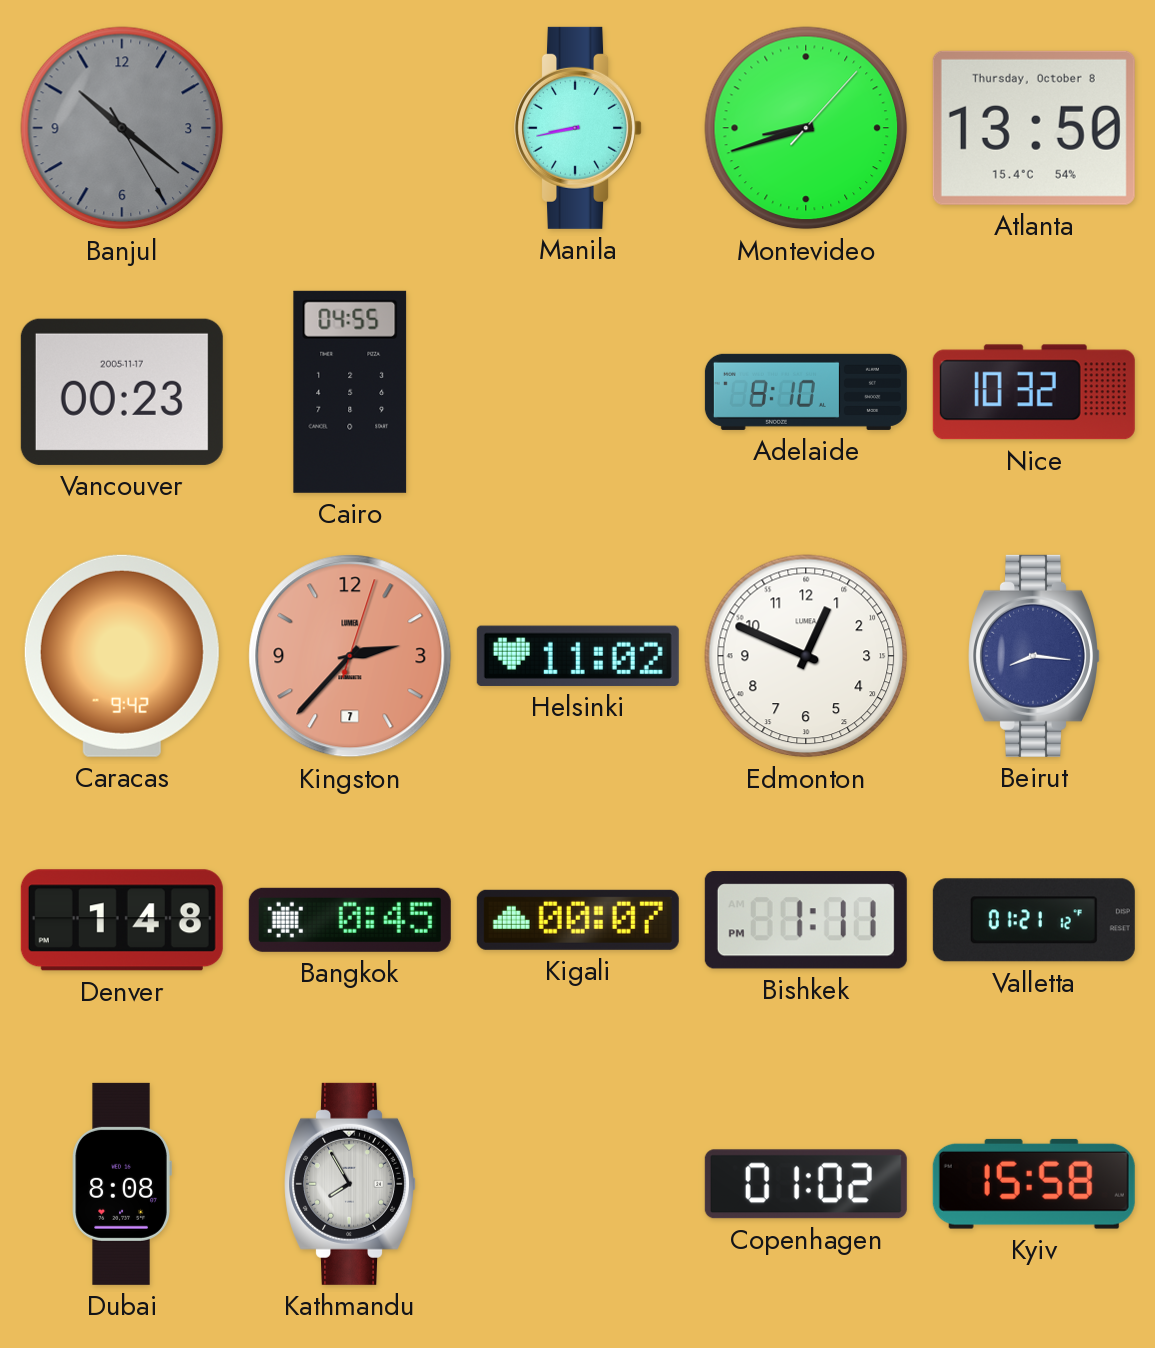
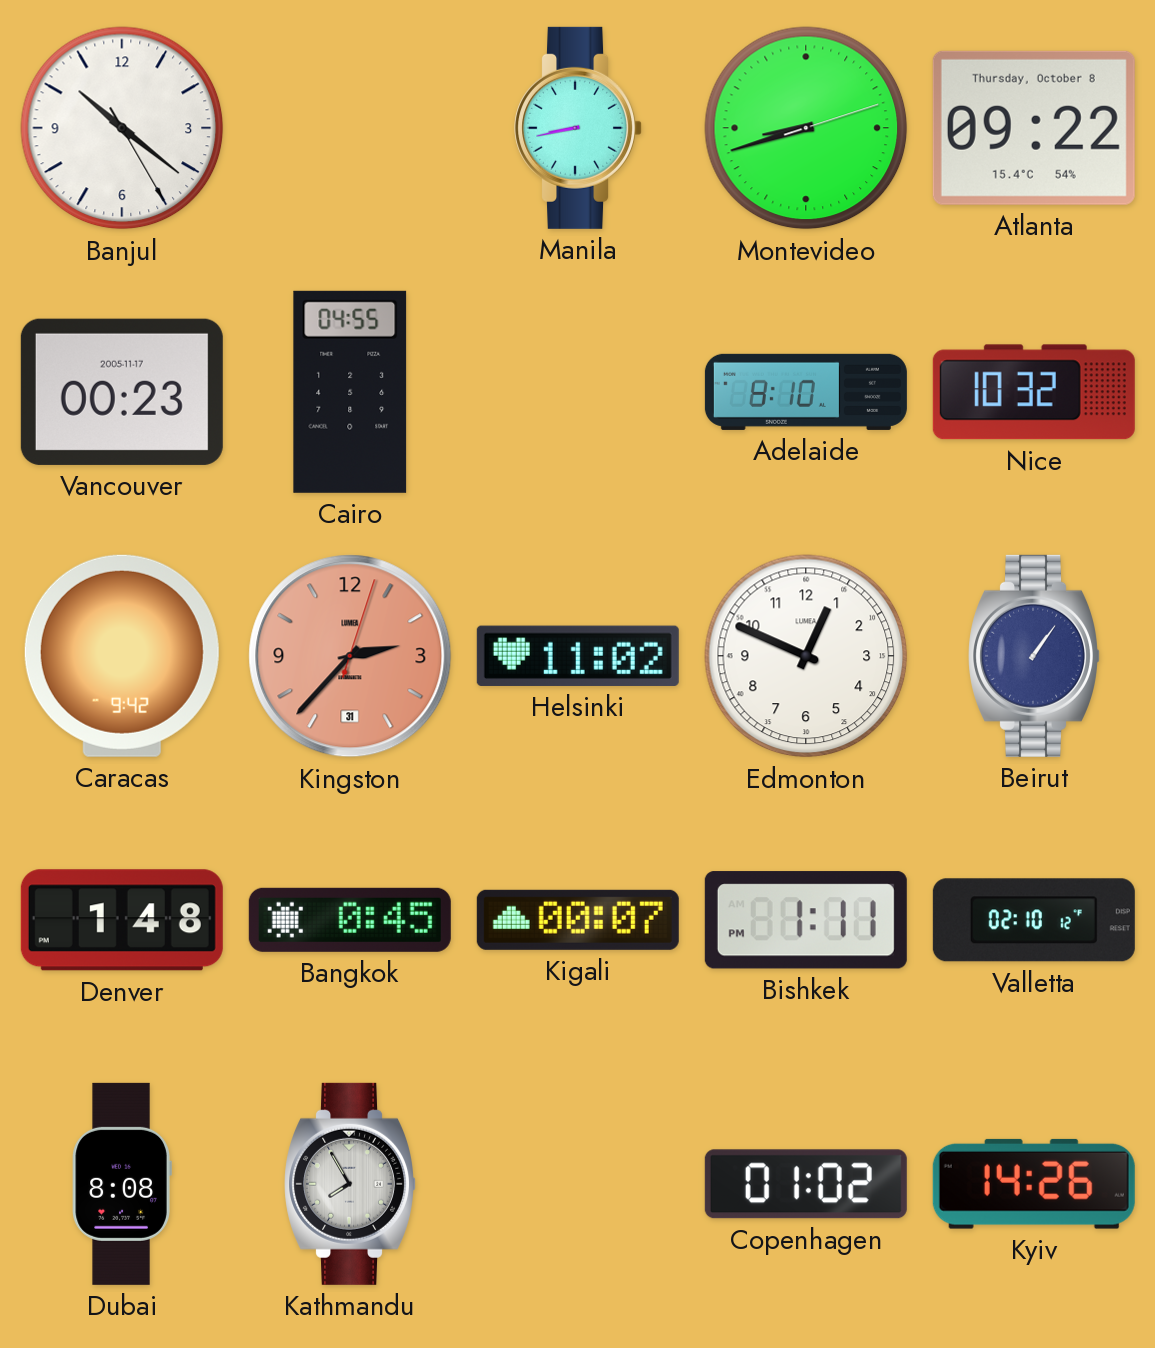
Banjul dial: grey -> white
Montevideo: 8:42:07 -> 8:42:12
Atlanta: 13:50 -> 09:22
Kingston date: 7 -> 31
Beirut: 8:16 -> 1:06
Valletta: 01:21 -> 02:10
Kyiv: 15:58 -> 14:26
